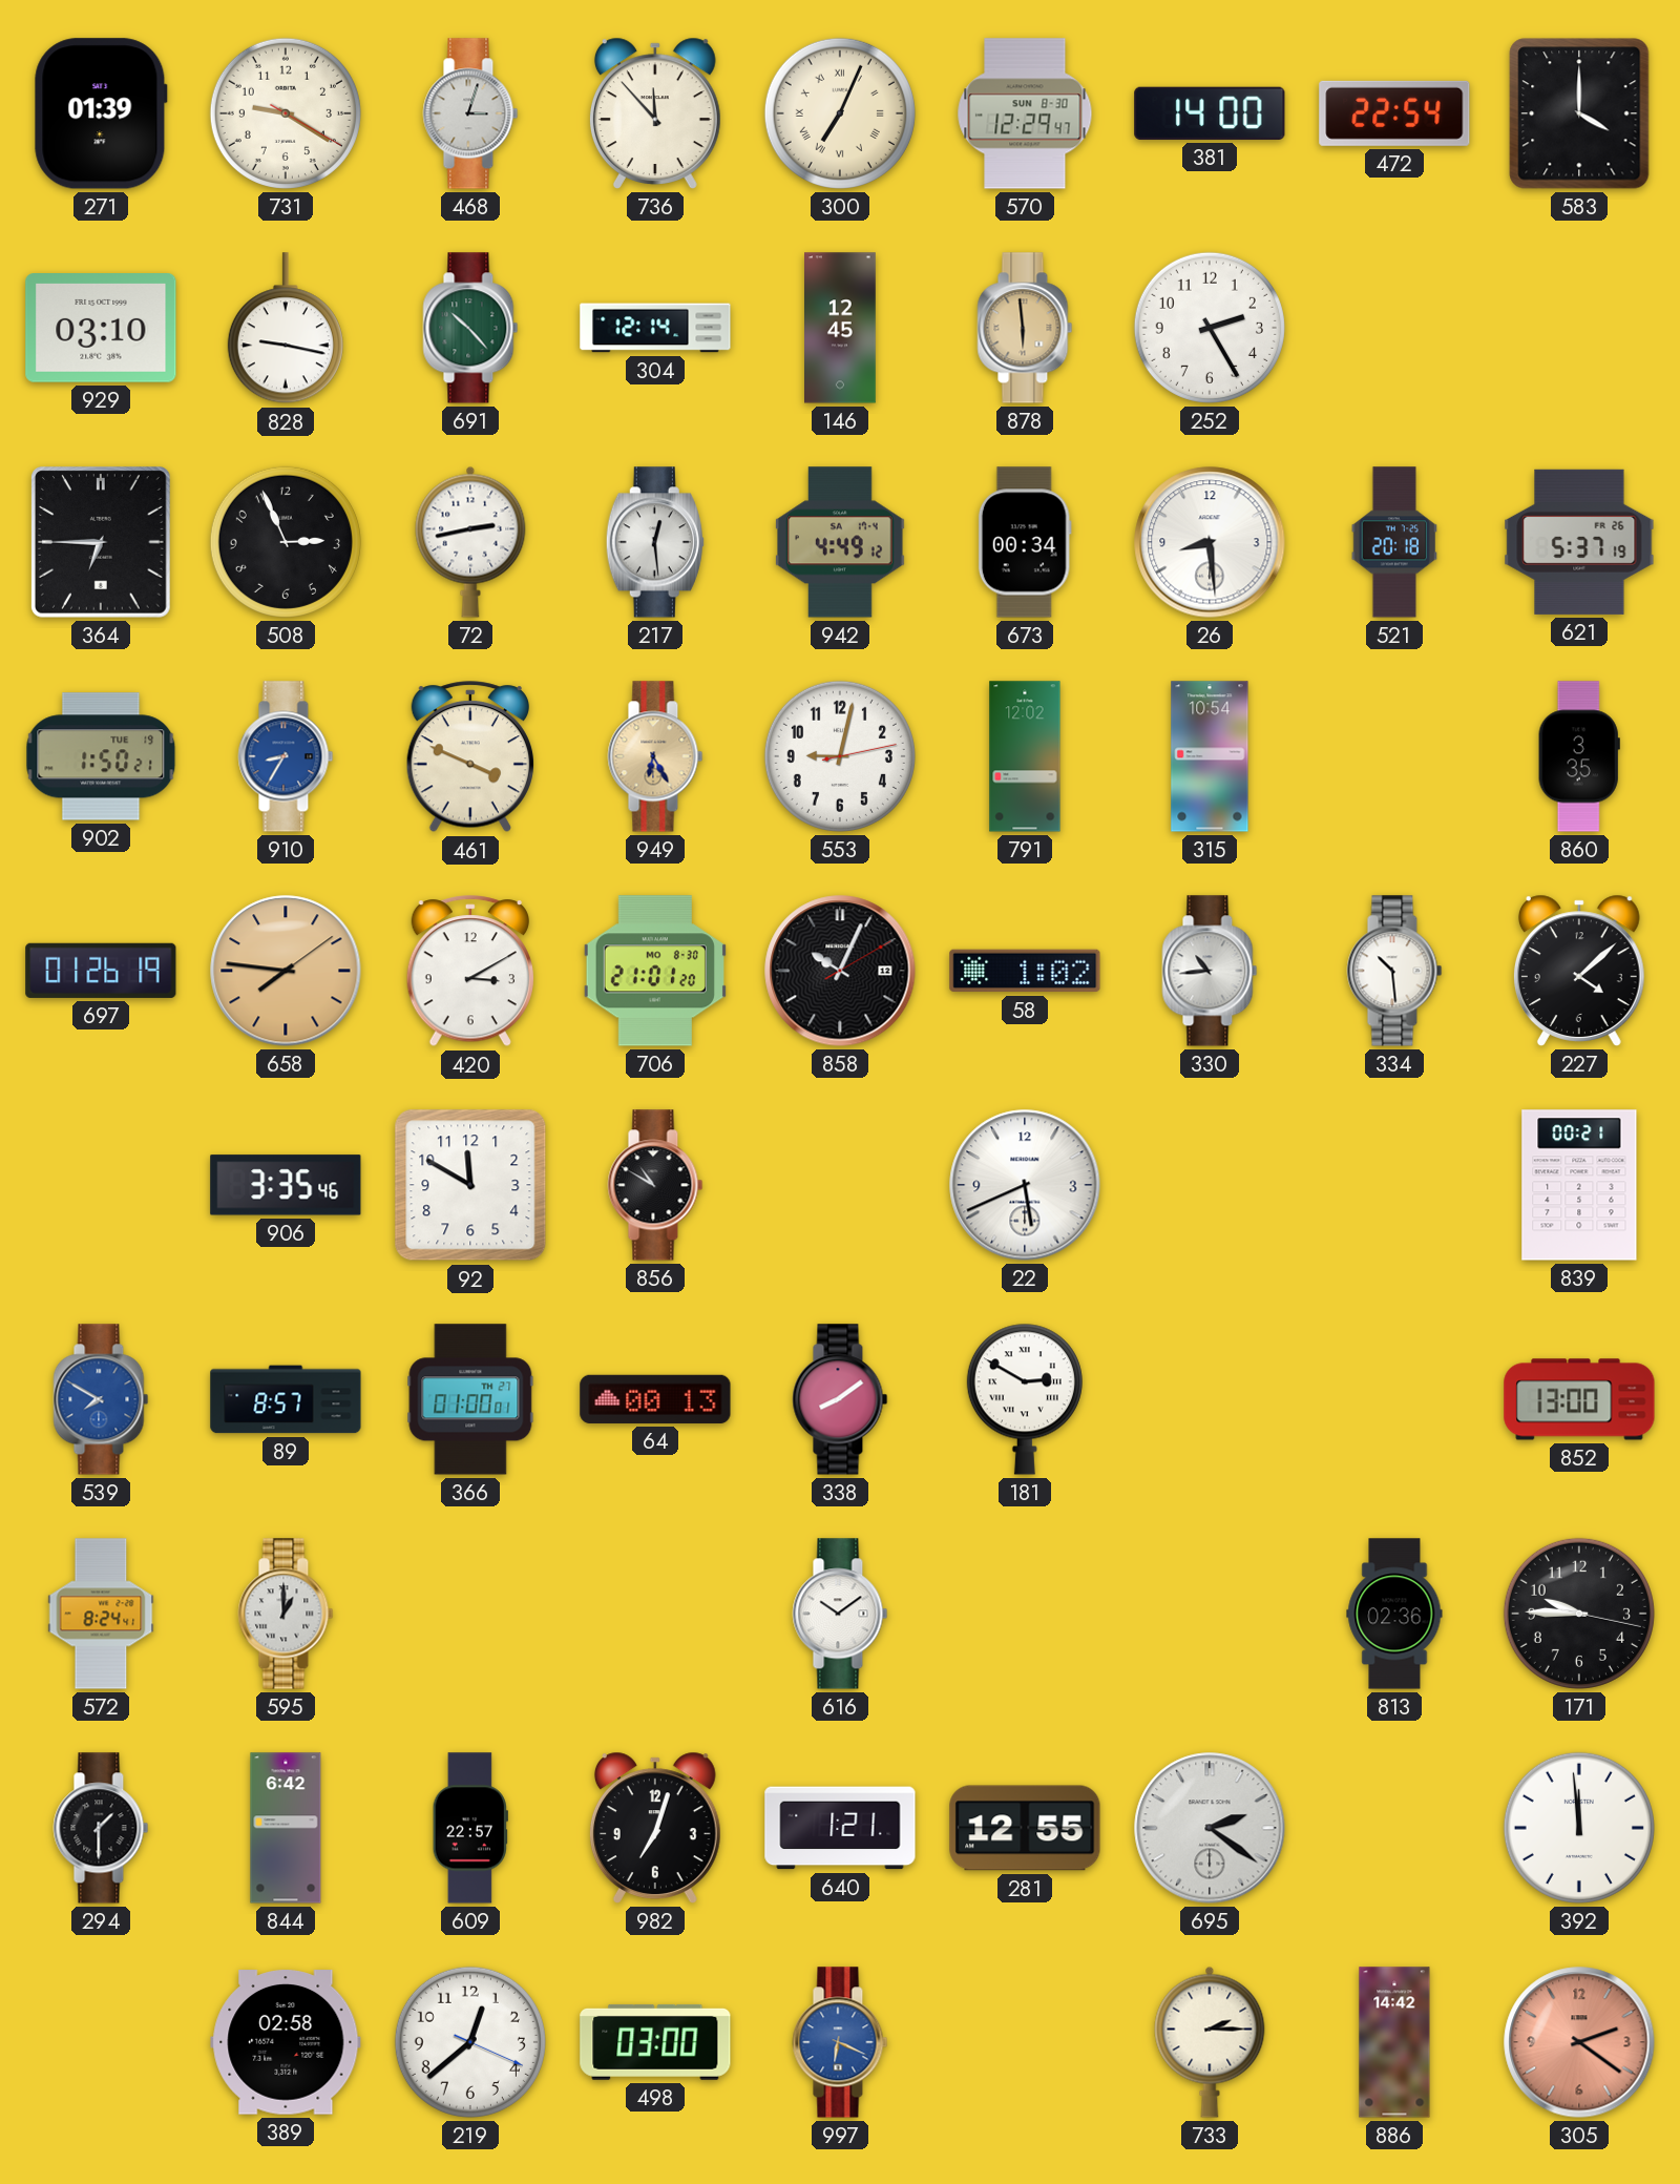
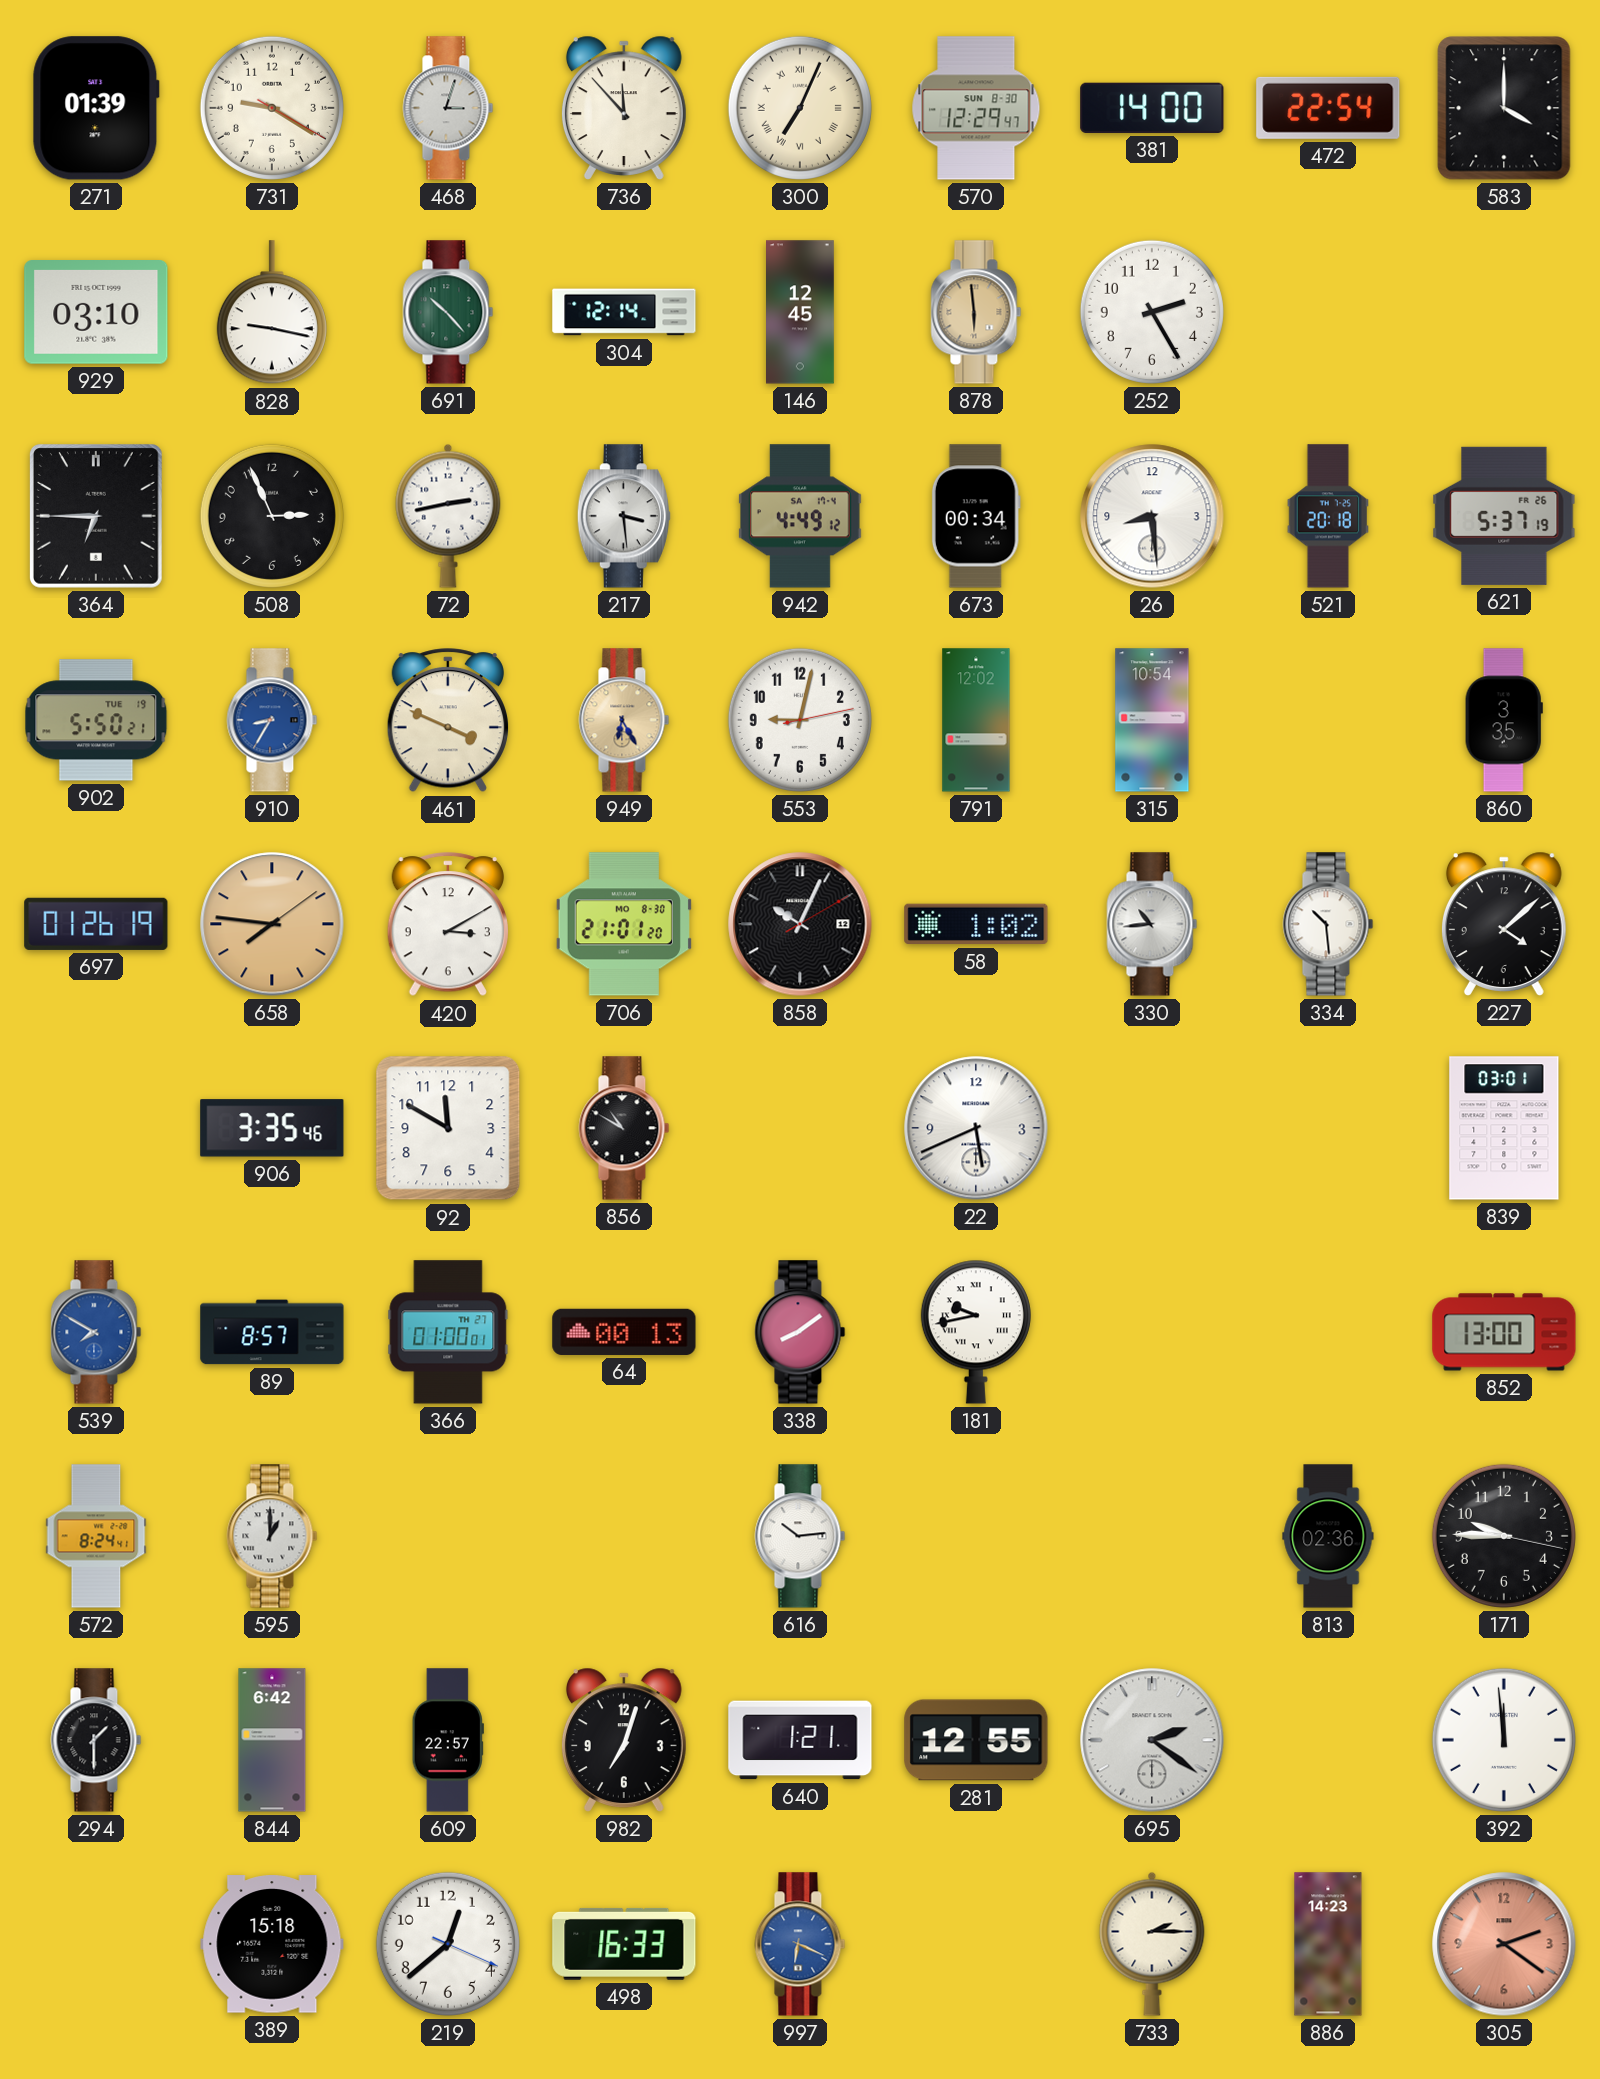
217: 12:29 -> 3:29
902: 1:50 -> 5:50
839: 00:21 -> 03:01
181: 2:50 -> 9:43
616: 10:09 -> 10:14
389: 02:58 -> 15:18
498: 03:00 -> 16:33
886: 14:42 -> 14:23
